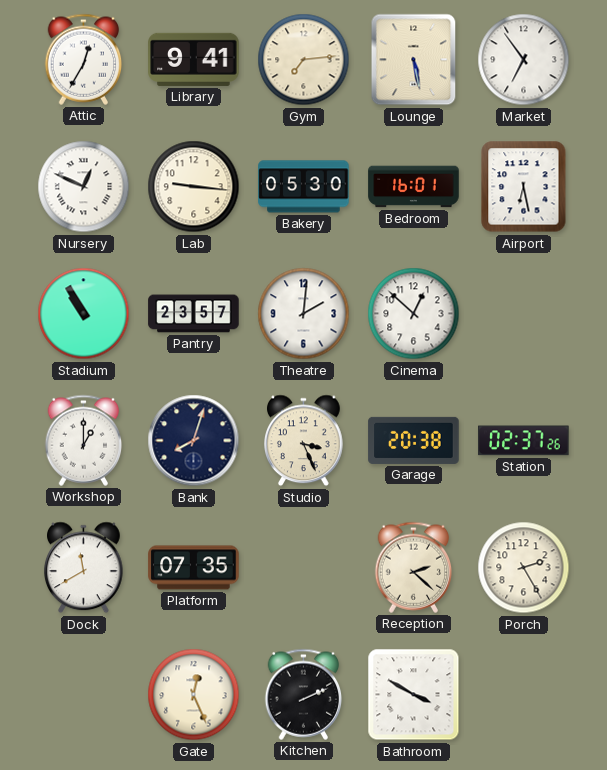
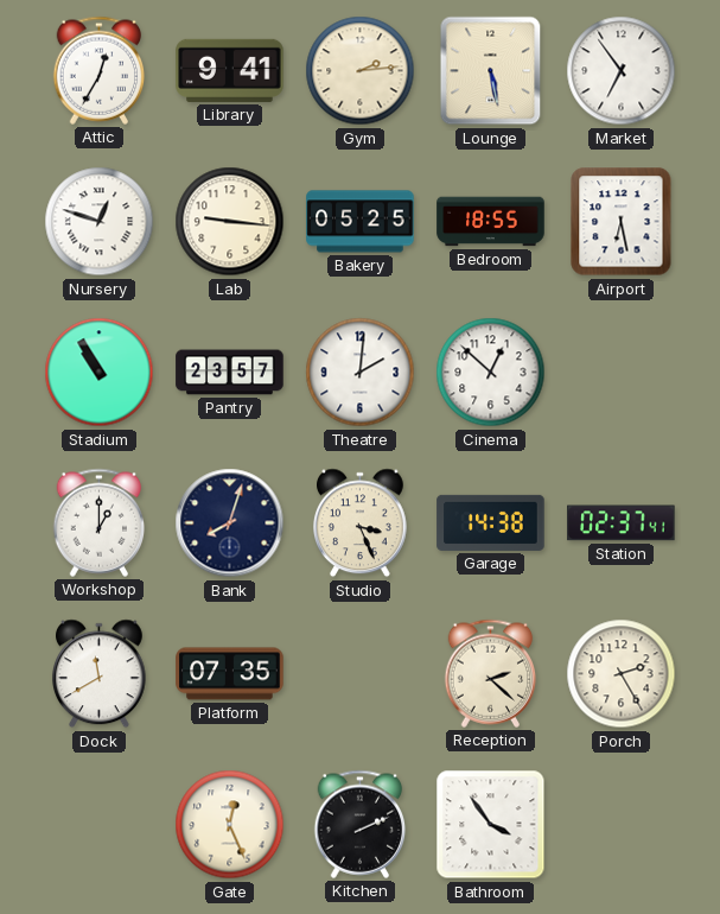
Gym: 7:14 -> 2:14
Nursery: 12:49 -> 12:48
Bakery: 05:30 -> 05:25
Bedroom: 16:01 -> 18:55
Garage: 20:38 -> 14:38
Station: 02:37:26 -> 02:37:41
Bathroom: 3:50 -> 3:54
